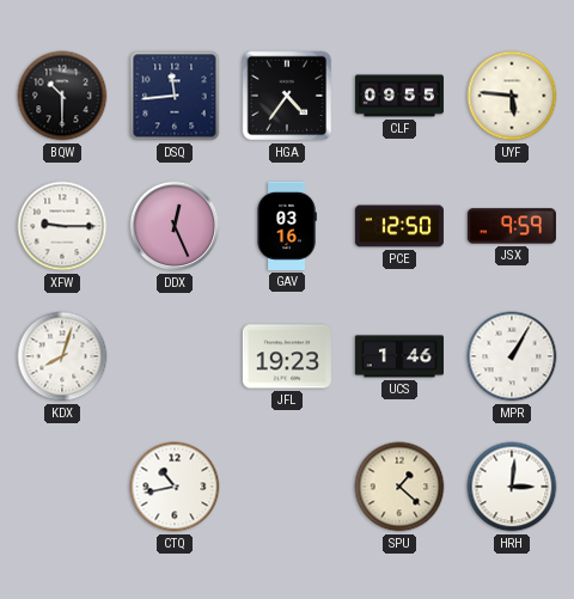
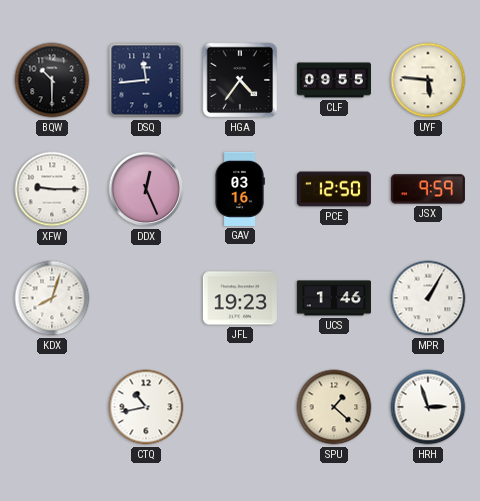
HRH: 3:01 -> 2:57
